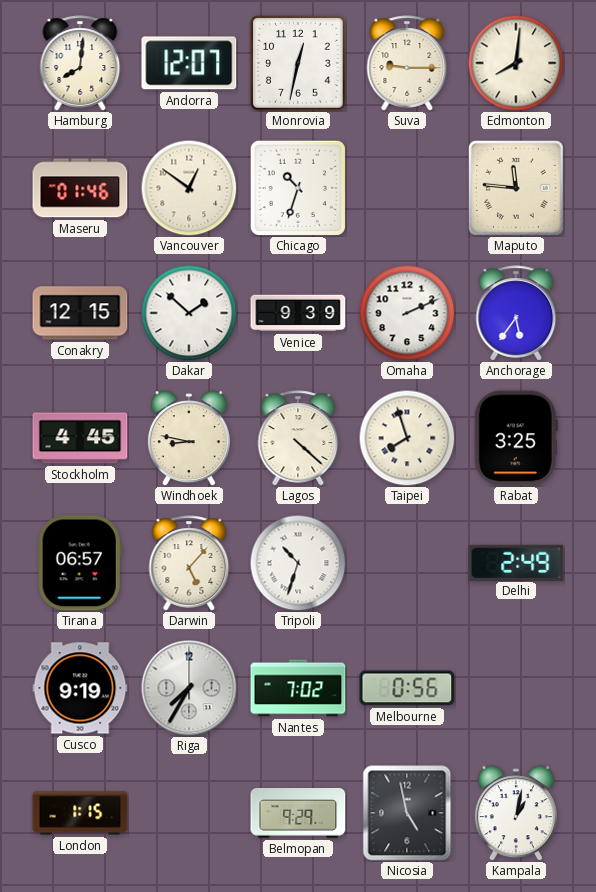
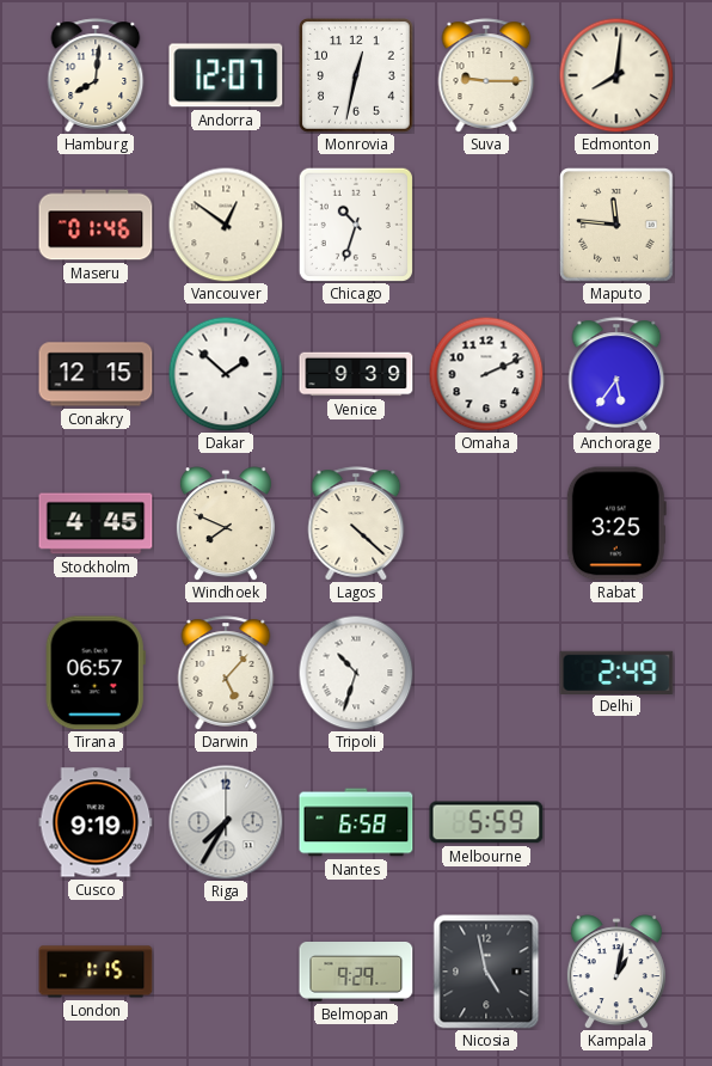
Windhoek: 8:47 -> 7:49
Taipei: 7:57 -> none
Nantes: 7:02 -> 6:58
Melbourne: 0:56 -> 5:59
